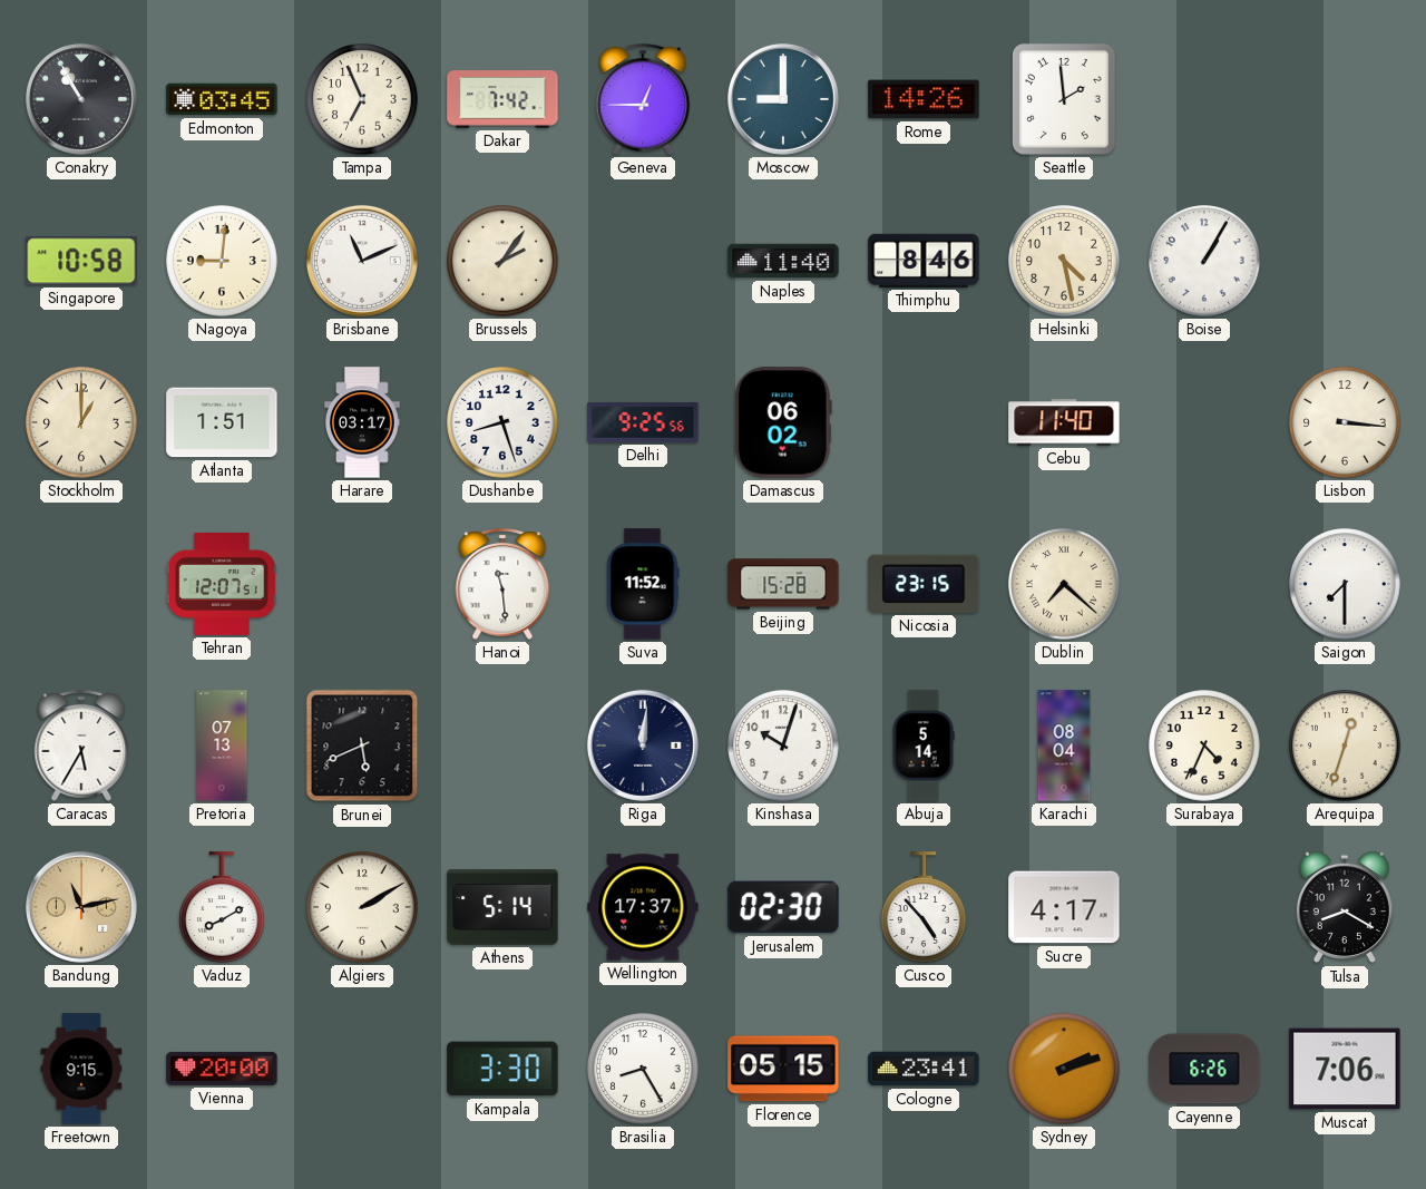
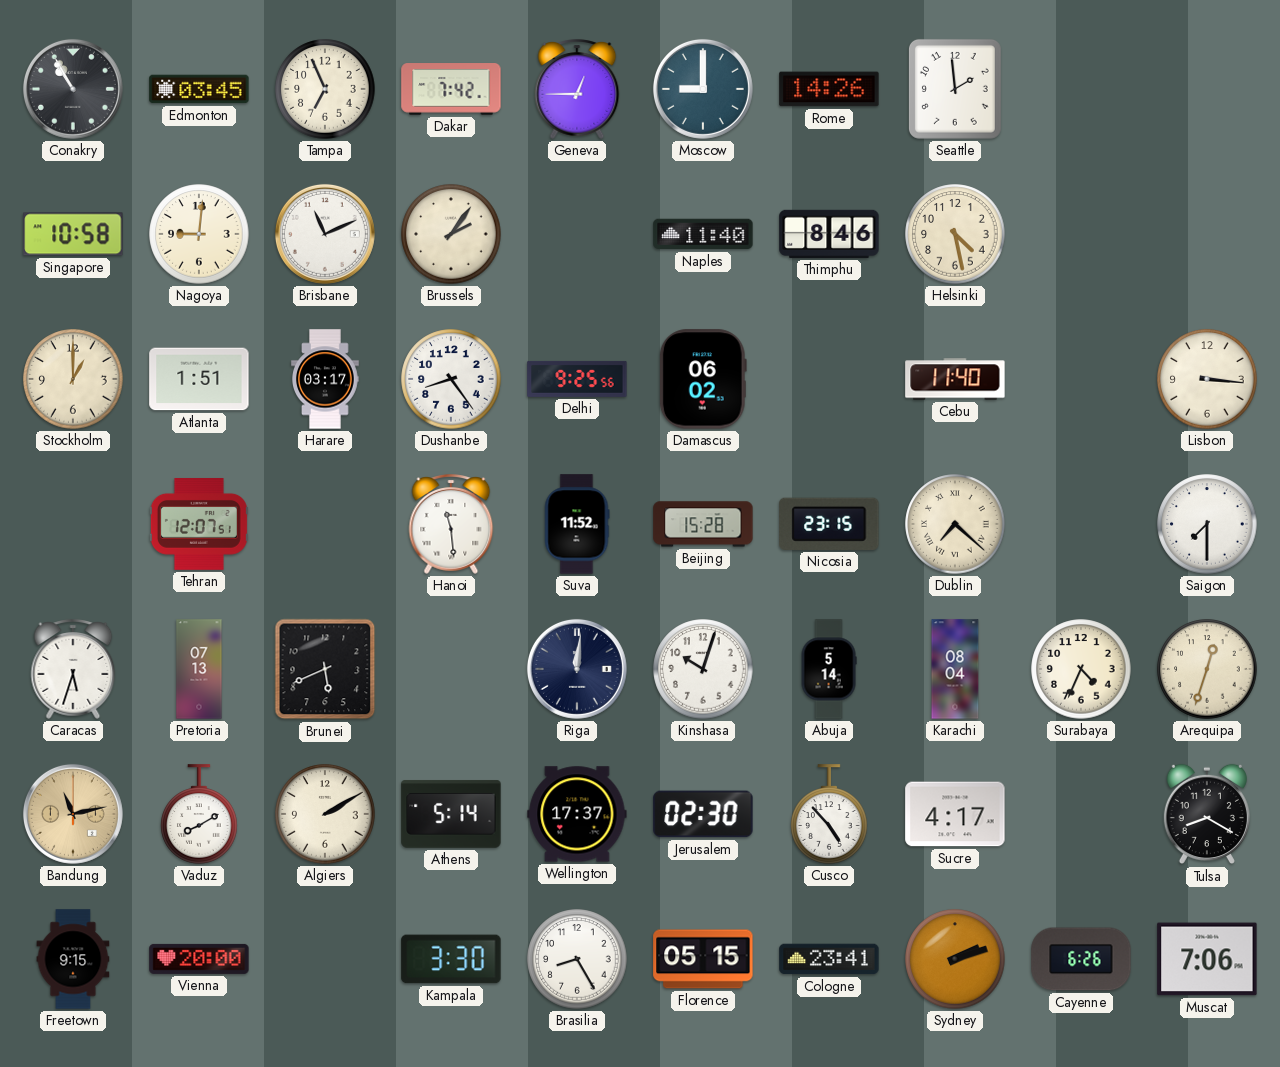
Boise: 1:05 -> none
Dushanbe: 8:27 -> 8:24
Caracas: 5:35 -> 5:33
